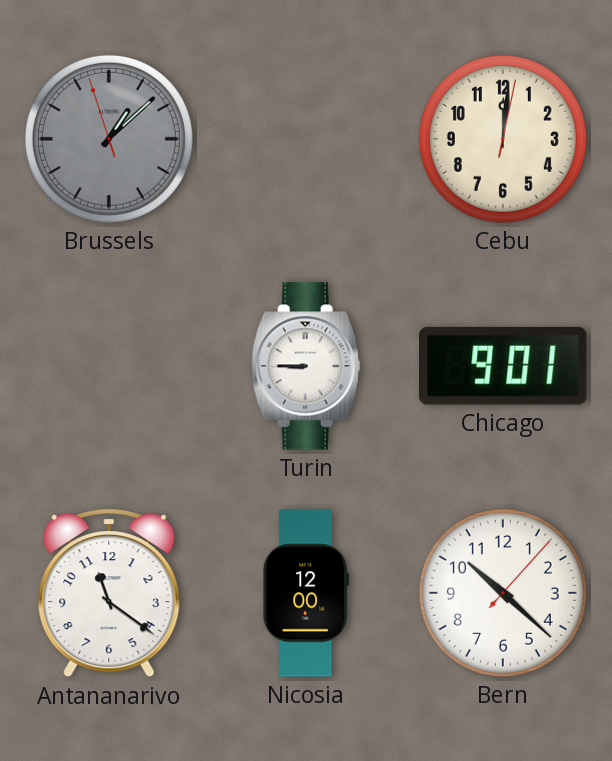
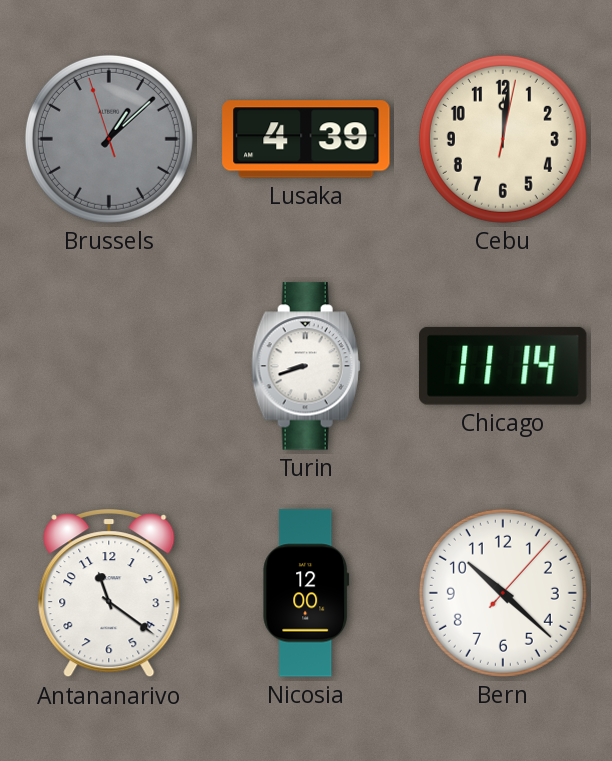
Lusaka: none -> 4:39
Turin: 8:45 -> 8:42
Chicago: 9:01 -> 11:14
